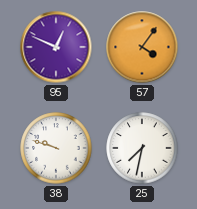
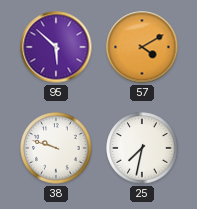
95: 12:49 -> 5:52
57: 4:06 -> 4:10
